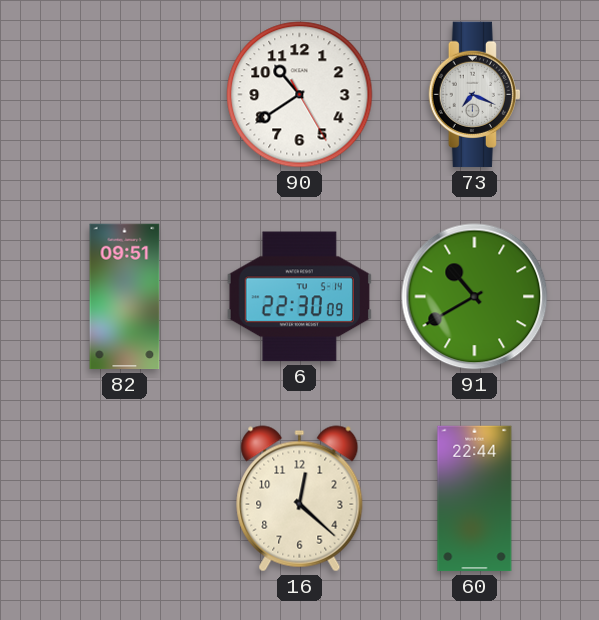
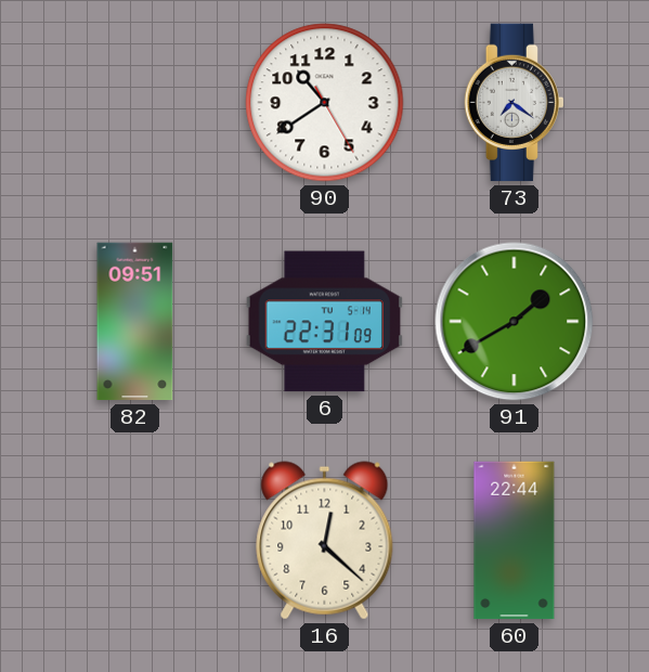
73: 7:19 -> 7:21
6: 22:30 -> 22:31
91: 10:40 -> 1:40
